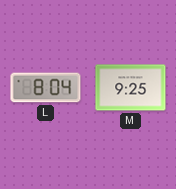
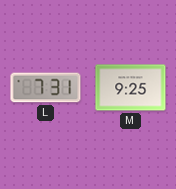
L: 8:04 -> 7:31
